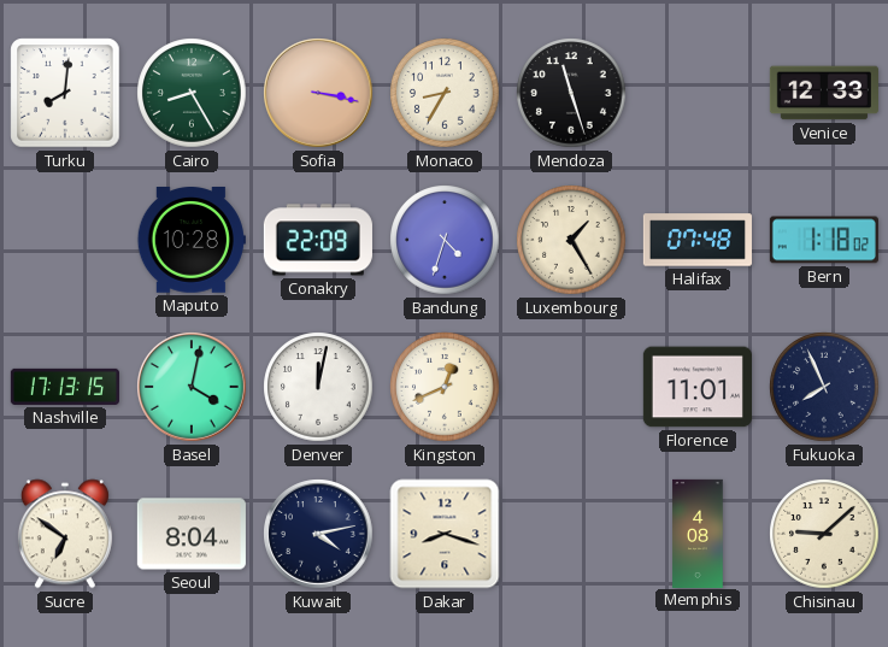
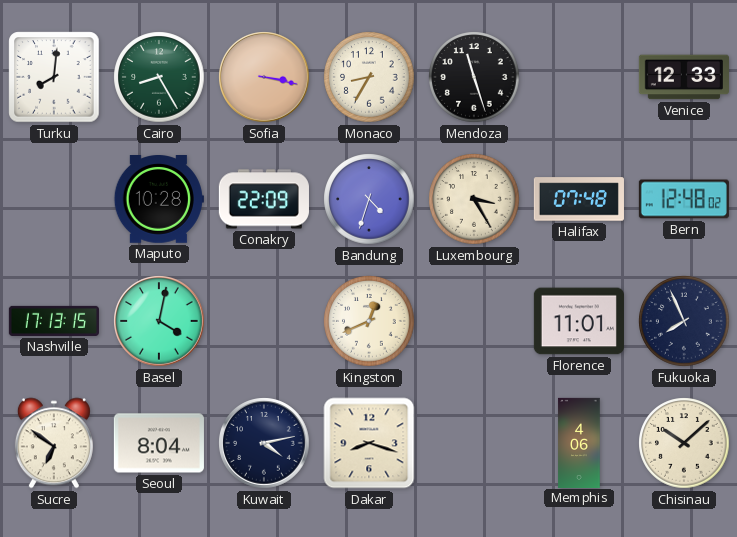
Luxembourg: 1:25 -> 3:25
Bern: 1:18 -> 12:48
Denver: 12:02 -> none
Memphis: 4:08 -> 4:06
Chisinau: 9:08 -> 10:08
